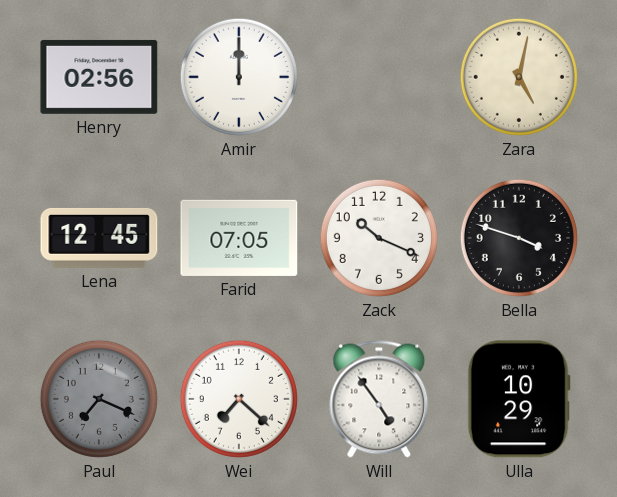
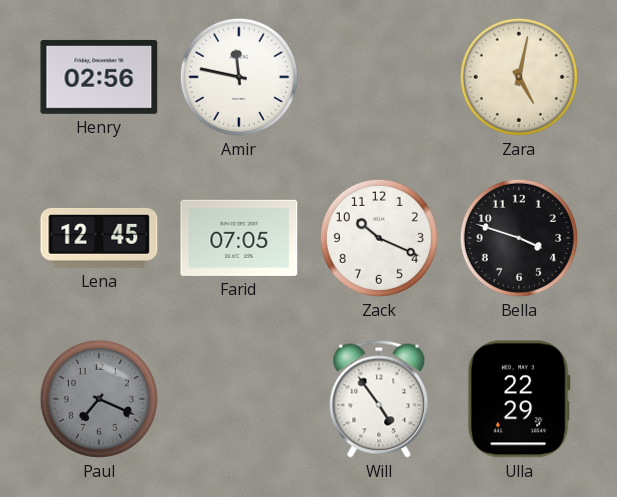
Amir: 12:00 -> 11:47
Wei: 7:22 -> none
Ulla: 10:29 -> 22:29
